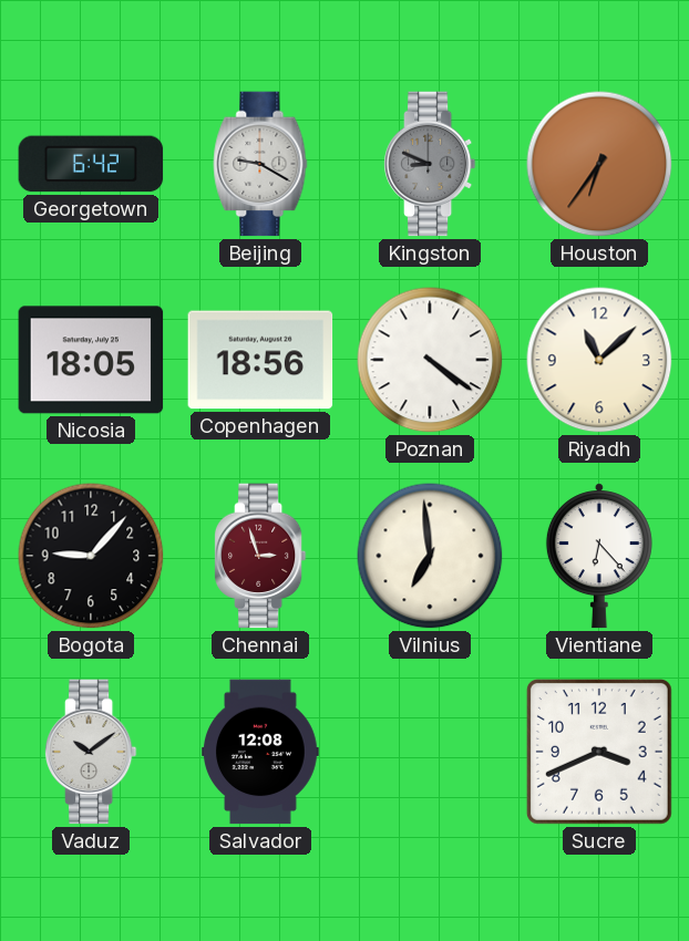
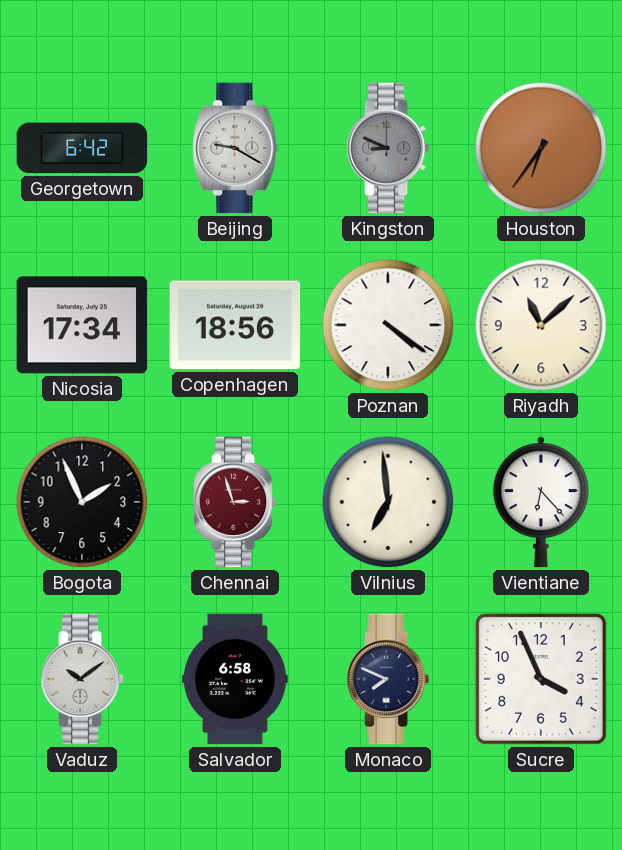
Nicosia: 18:05 -> 17:34
Bogota: 9:07 -> 1:56
Salvador: 12:08 -> 6:58
Monaco: none -> 7:49
Sucre: 3:41 -> 3:56
